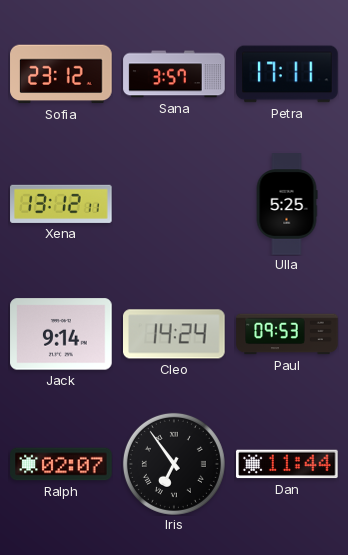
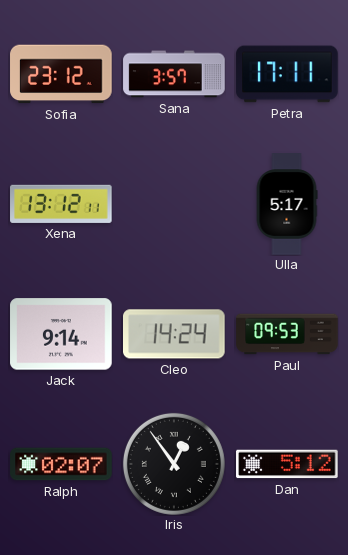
Ulla: 5:25 -> 5:17
Iris: 6:54 -> 12:54
Dan: 11:44 -> 5:12
